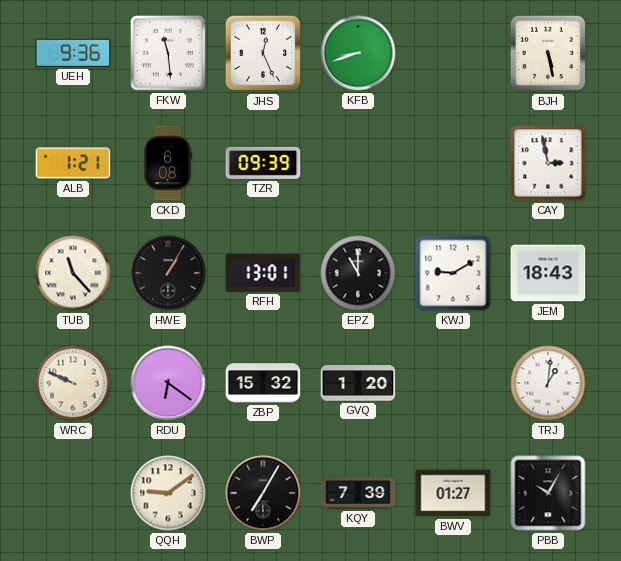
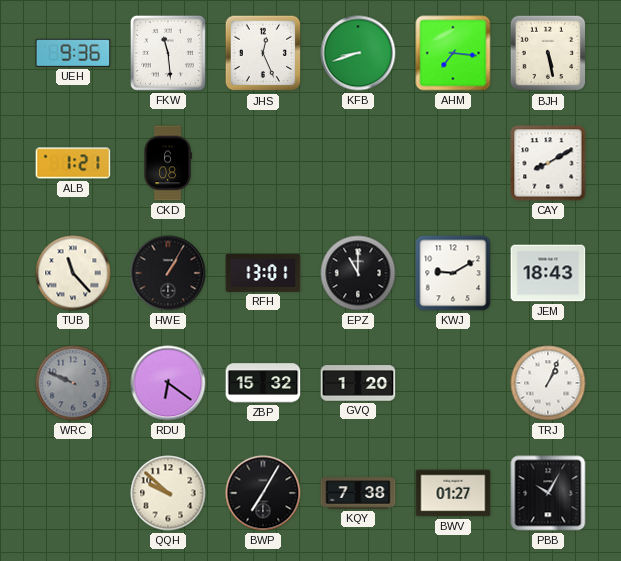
AHM: none -> 7:16
TZR: 09:39 -> none
CAY: 2:58 -> 8:10
WRC dial: cream -> grey
TRJ: 1:01 -> 1:04
QQH: 9:09 -> 9:52
KQY: 7:39 -> 7:38
